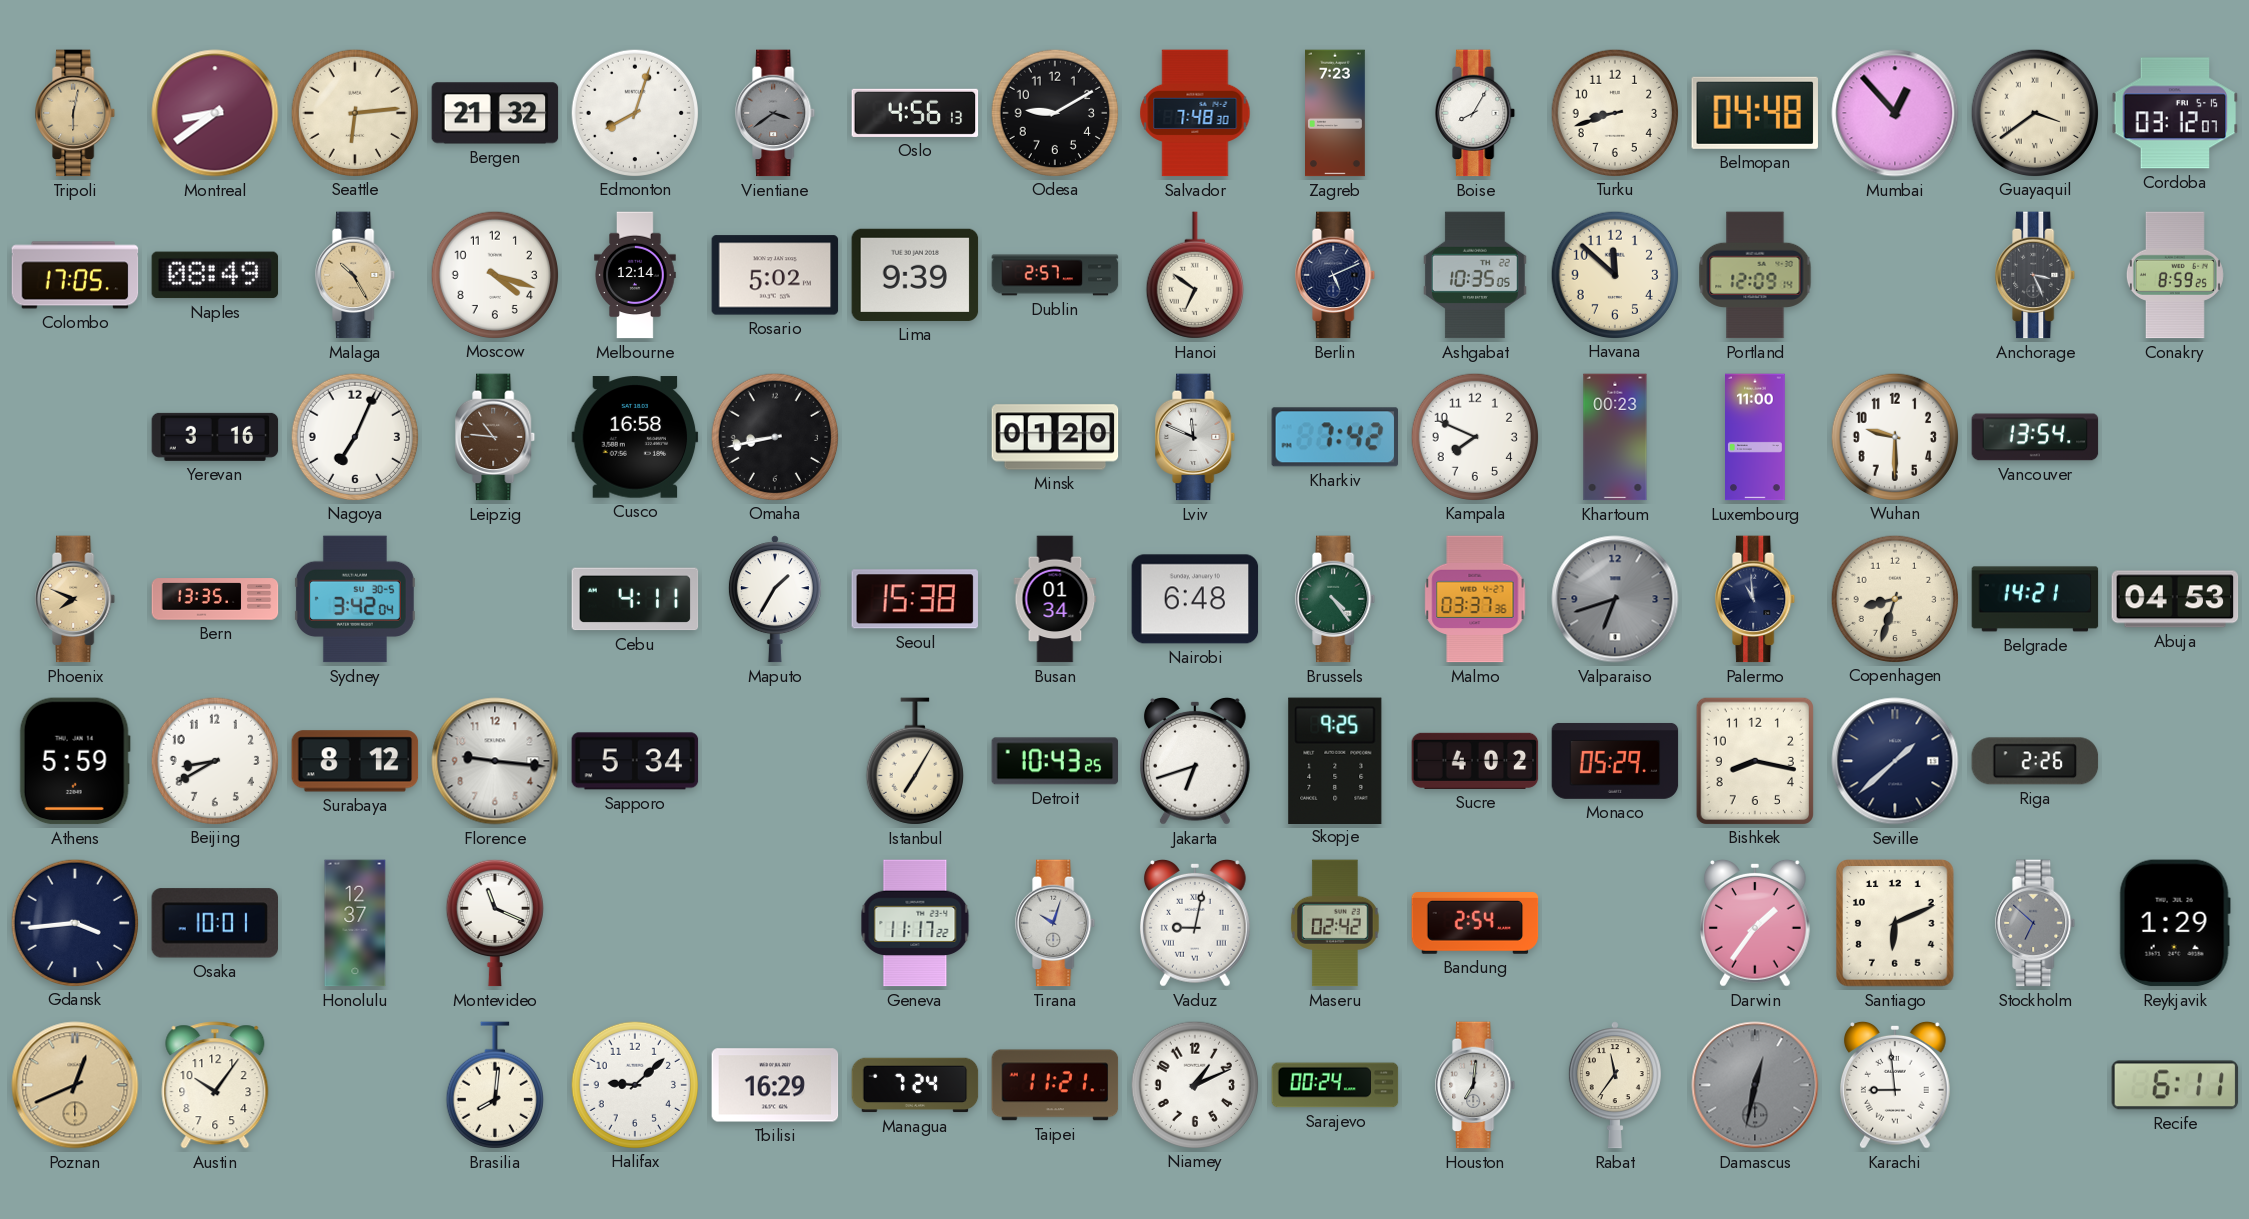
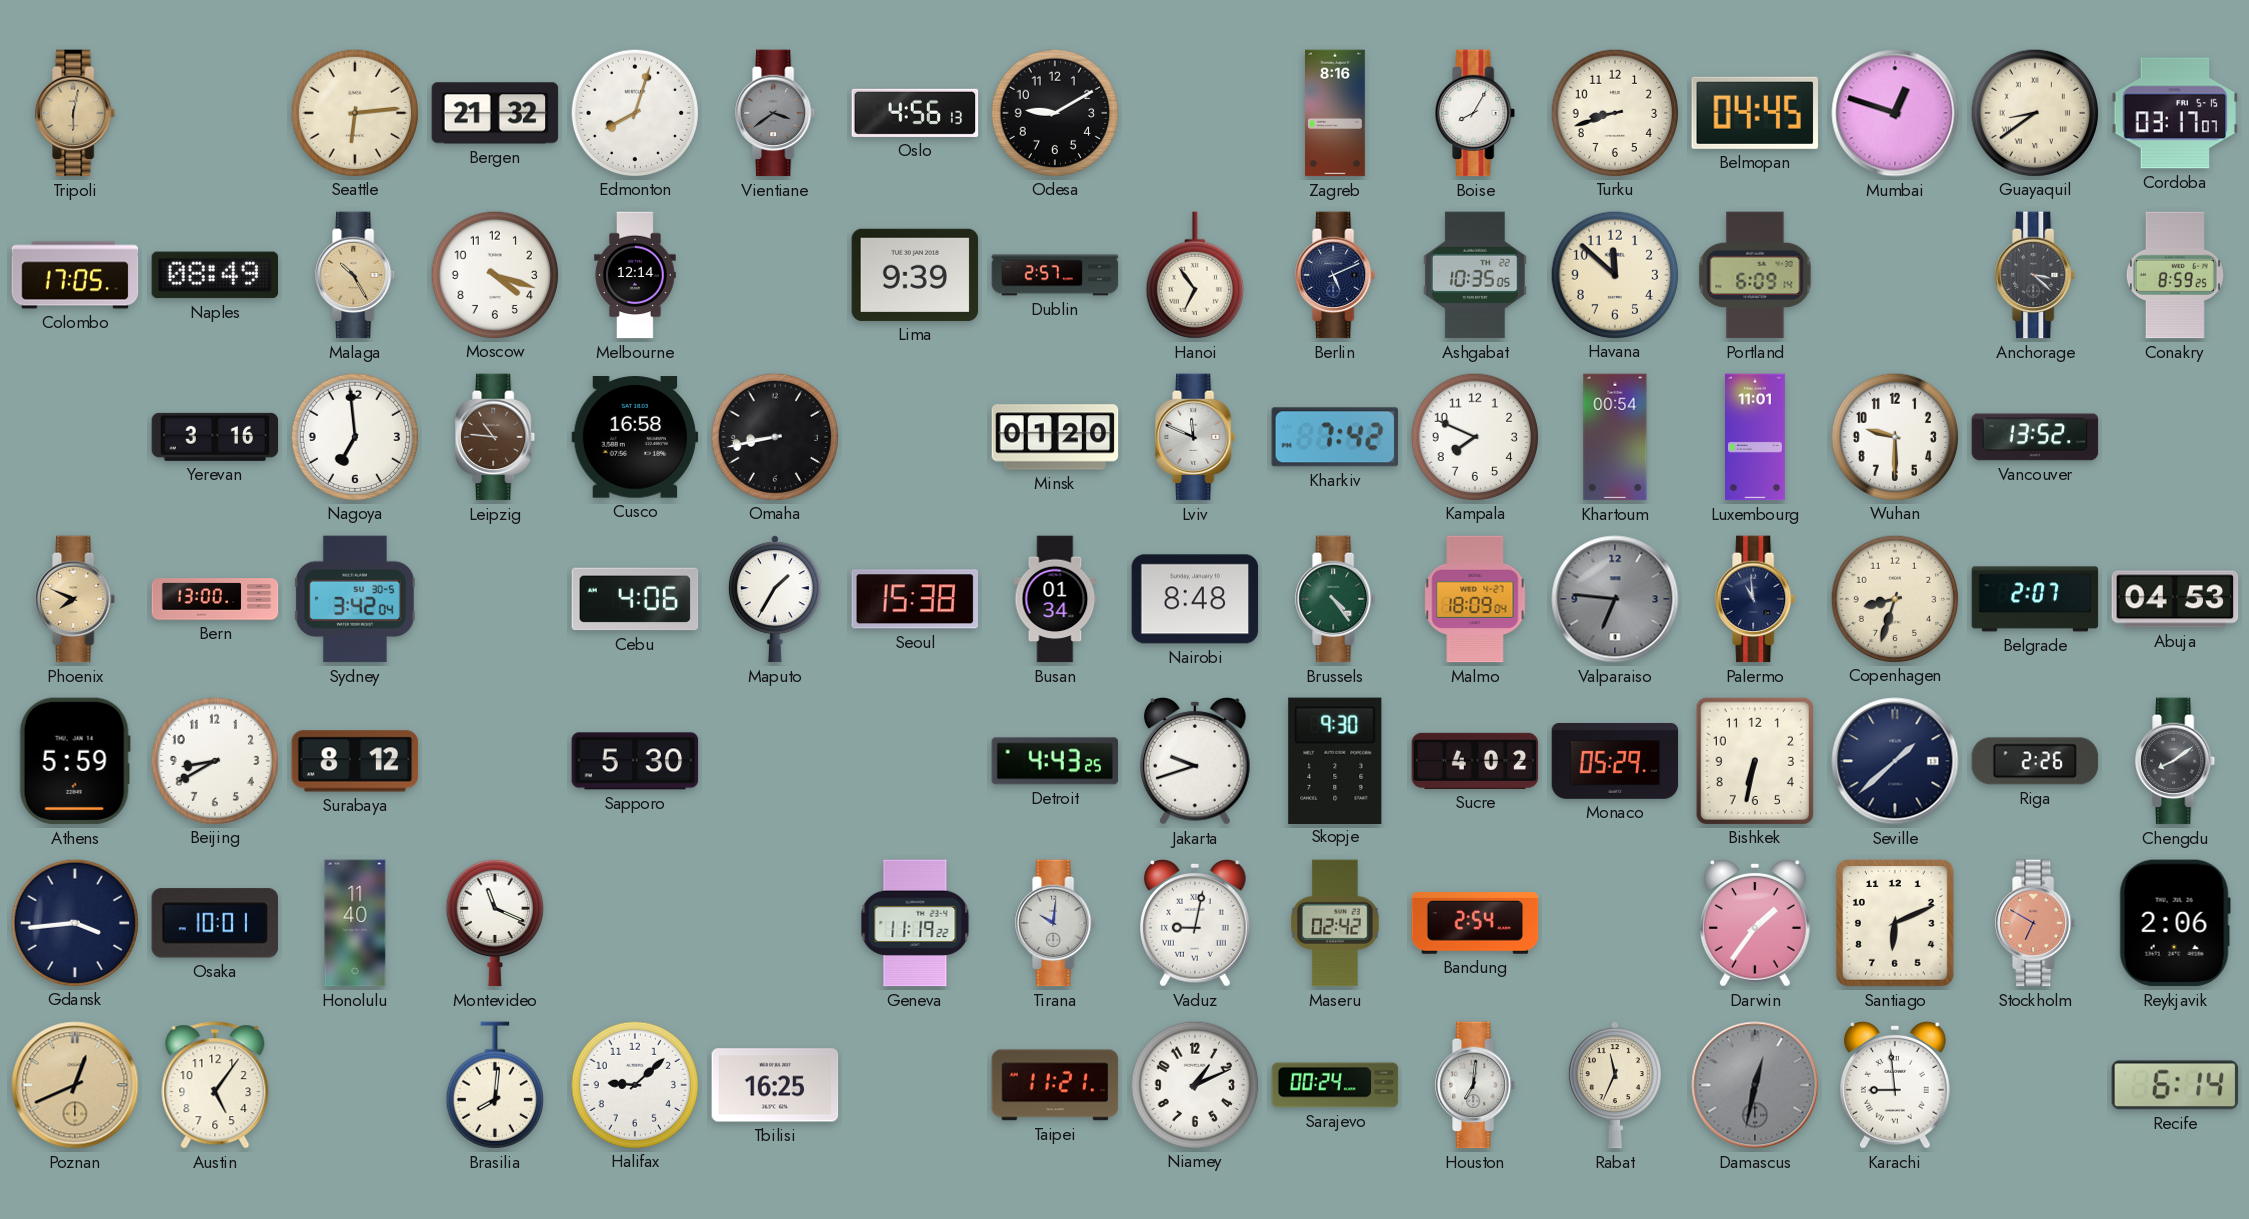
Montreal: 8:39 -> none
Salvador: 7:48 -> none
Zagreb: 7:23 -> 8:16
Belmopan: 04:48 -> 04:45
Mumbai: 12:53 -> 12:48
Guayaquil: 3:39 -> 8:39
Cordoba: 03:12 -> 03:17
Rosario: 5:02 -> none
Hanoi: 6:51 -> 6:54
Portland: 12:09 -> 6:09
Anchorage: 3:26 -> 3:22
Nagoya: 7:04 -> 6:59
Khartoum: 00:23 -> 00:54
Luxembourg: 11:00 -> 11:01
Vancouver: 13:54 -> 13:52
Bern: 13:35 -> 13:00
Cebu: 4:11 -> 4:06
Nairobi: 6:48 -> 8:48
Malmo: 03:37 -> 18:09
Valparaiso: 6:42 -> 6:46
Belgrade: 14:21 -> 2:07
Florence: 9:16 -> none
Sapporo: 5:34 -> 5:30
Istanbul: 7:05 -> none
Detroit: 10:43 -> 4:43
Jakarta: 6:42 -> 9:42
Skopje: 9:25 -> 9:30
Bishkek: 8:17 -> 6:32
Chengdu: none -> 8:09
Honolulu: 12:37 -> 11:40
Geneva: 11:17 -> 11:19
Tirana: 10:03 -> 10:01
Stockholm: 6:52 -> 6:50
Stockholm dial: grey -> salmon
Reykjavik: 1:29 -> 2:06
Austin: 10:06 -> 5:06
Tbilisi: 16:29 -> 16:25
Managua: 7:24 -> none
Rabat: 11:36 -> 11:34
Recife: 6:11 -> 6:14
